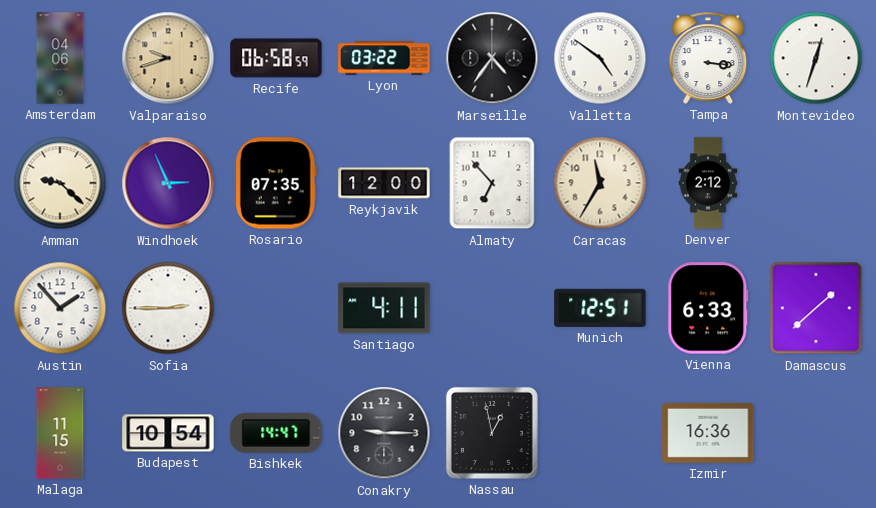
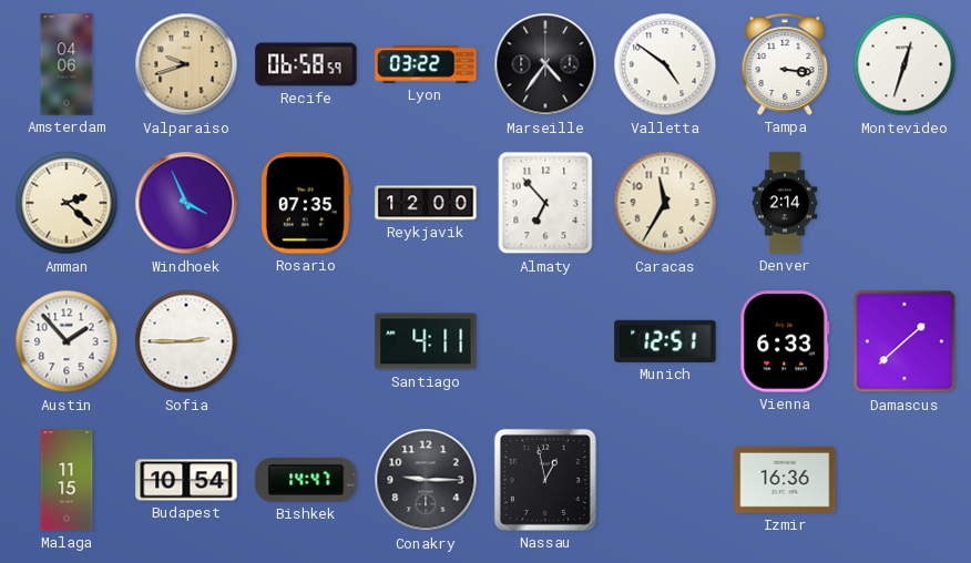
Amman: 9:22 -> 2:22
Windhoek: 2:56 -> 3:56
Denver: 2:12 -> 2:14
